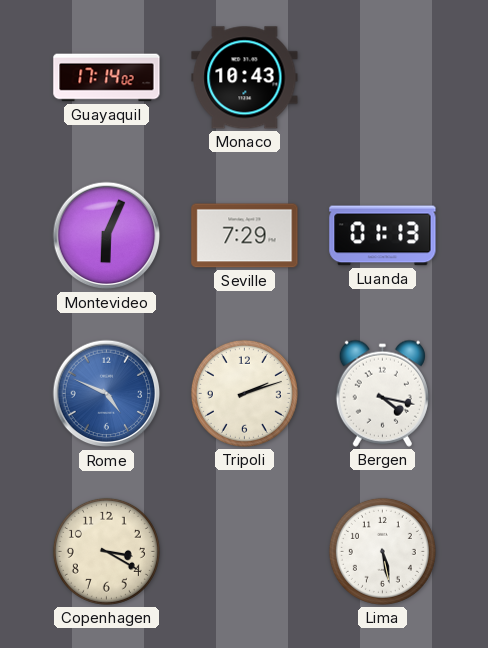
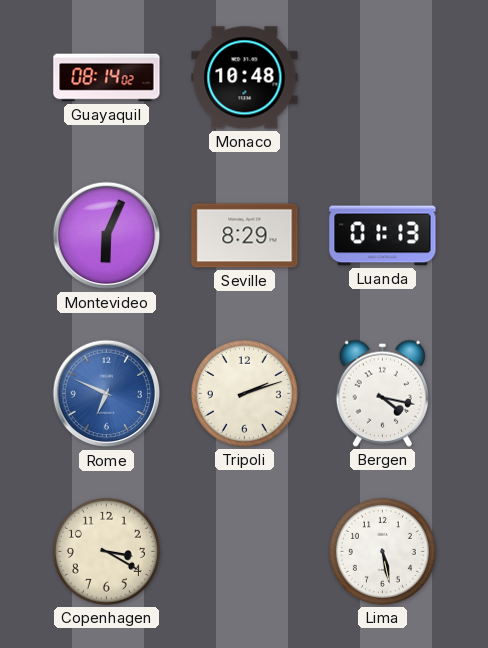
Guayaquil: 17:14 -> 08:14
Monaco: 10:43 -> 10:48
Seville: 7:29 -> 8:29
Rome: 4:49 -> 6:49
